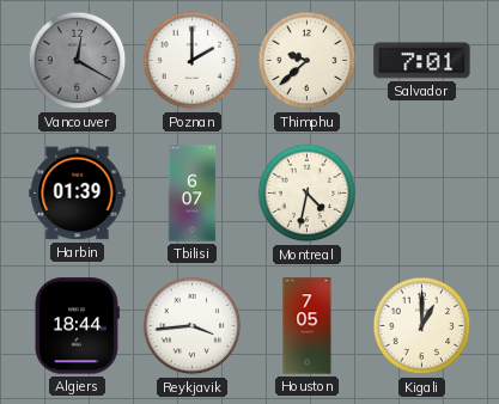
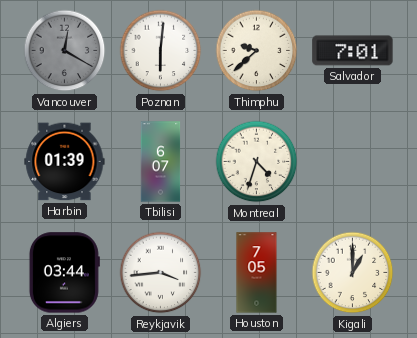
Poznan: 2:00 -> 6:01
Montreal: 4:32 -> 4:33
Algiers: 18:44 -> 03:44
